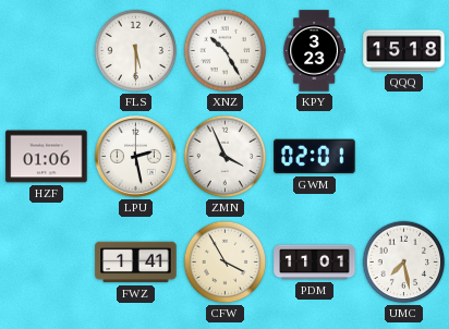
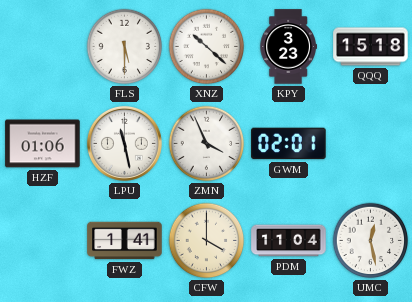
XNZ: 10:25 -> 10:22
LPU: 2:28 -> 11:28
CFW: 3:55 -> 4:00
PDM: 11:01 -> 11:04
UMC: 7:28 -> 12:28
